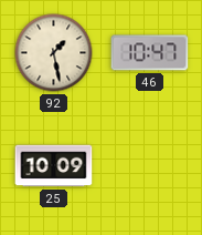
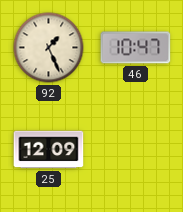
92: 1:28 -> 1:26
25: 10:09 -> 12:09
